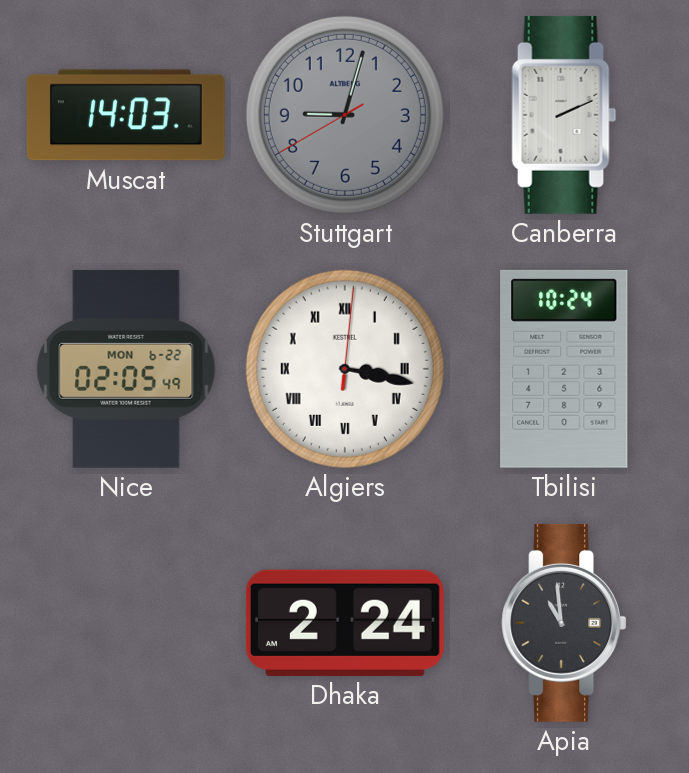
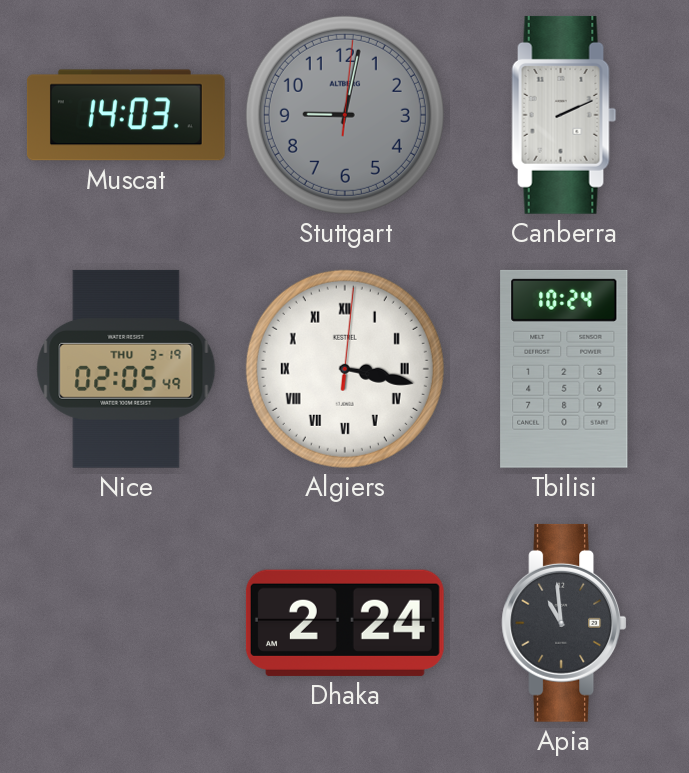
Stuttgart: 9:02:40 -> 9:02:01
Nice date: MON 6-22 -> THU 3-19
